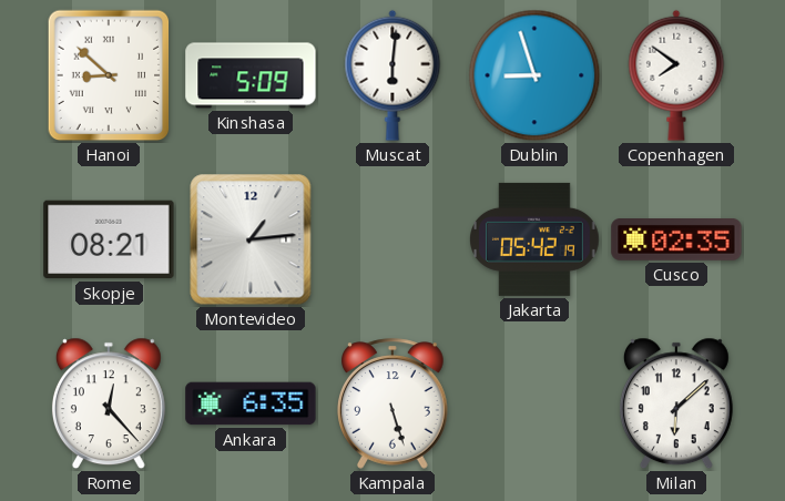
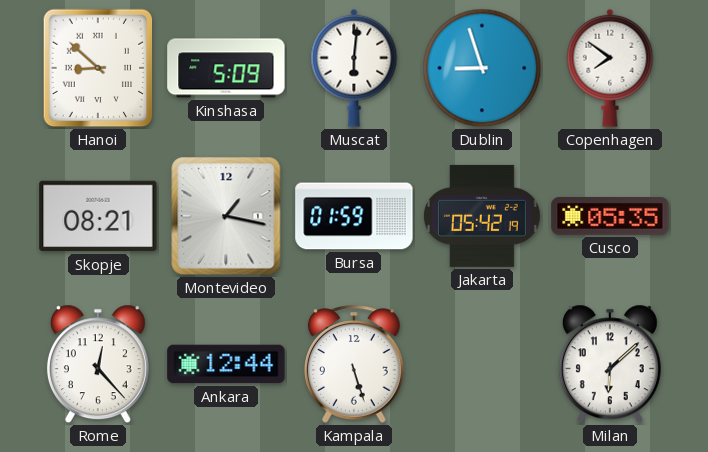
Montevideo: 1:14 -> 1:17
Bursa: none -> 01:59
Cusco: 02:35 -> 05:35
Ankara: 6:35 -> 12:44
